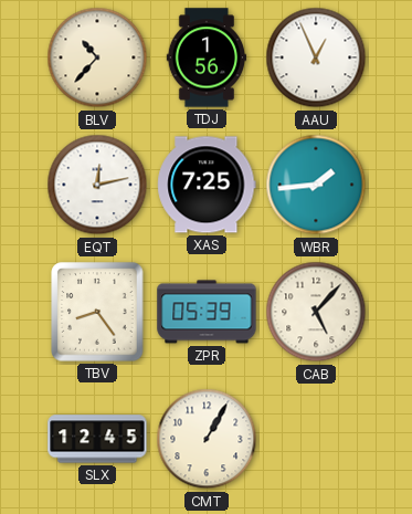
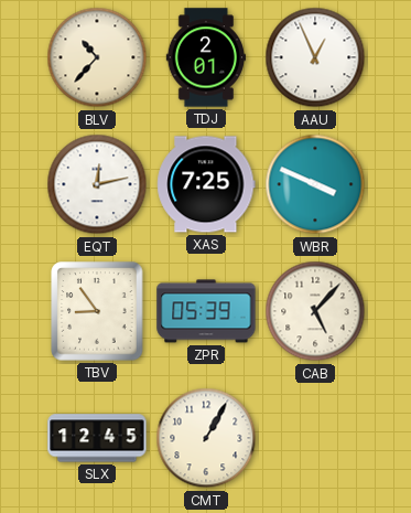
TDJ: 1:56 -> 2:01
WBR: 1:44 -> 3:49
TBV: 8:24 -> 8:54
